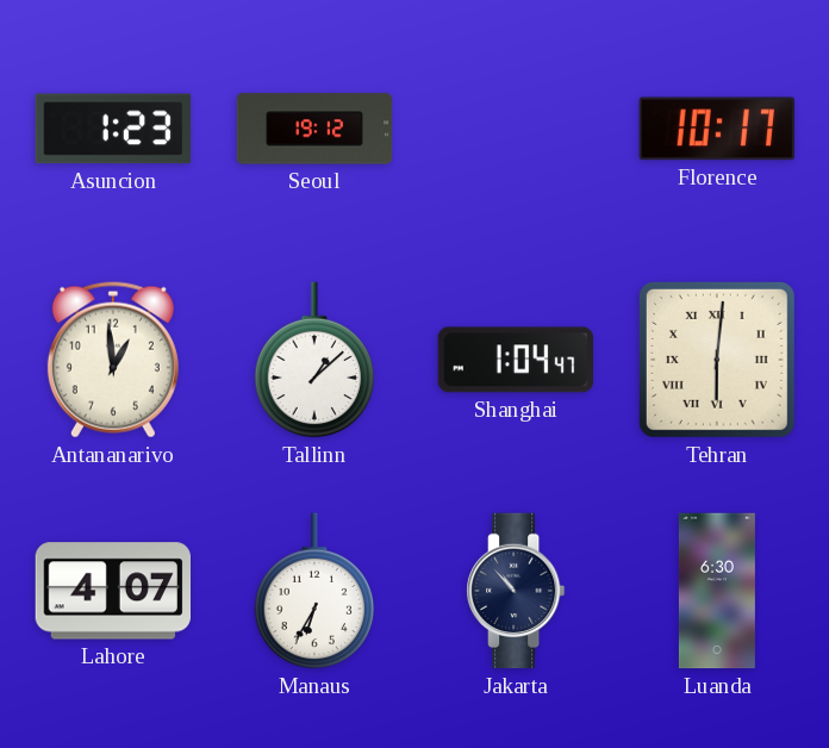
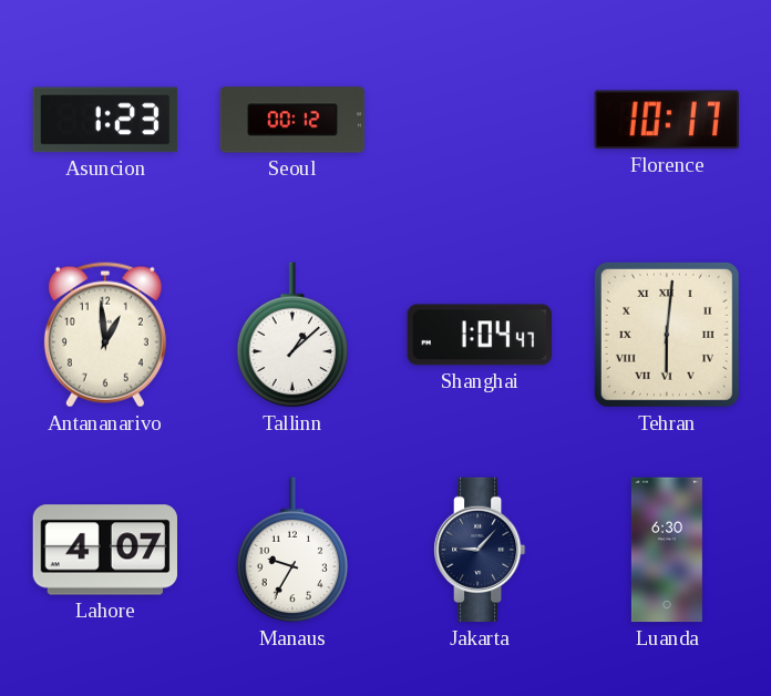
Seoul: 19:12 -> 00:12
Manaus: 6:35 -> 9:35
Jakarta: 10:53 -> 9:07
